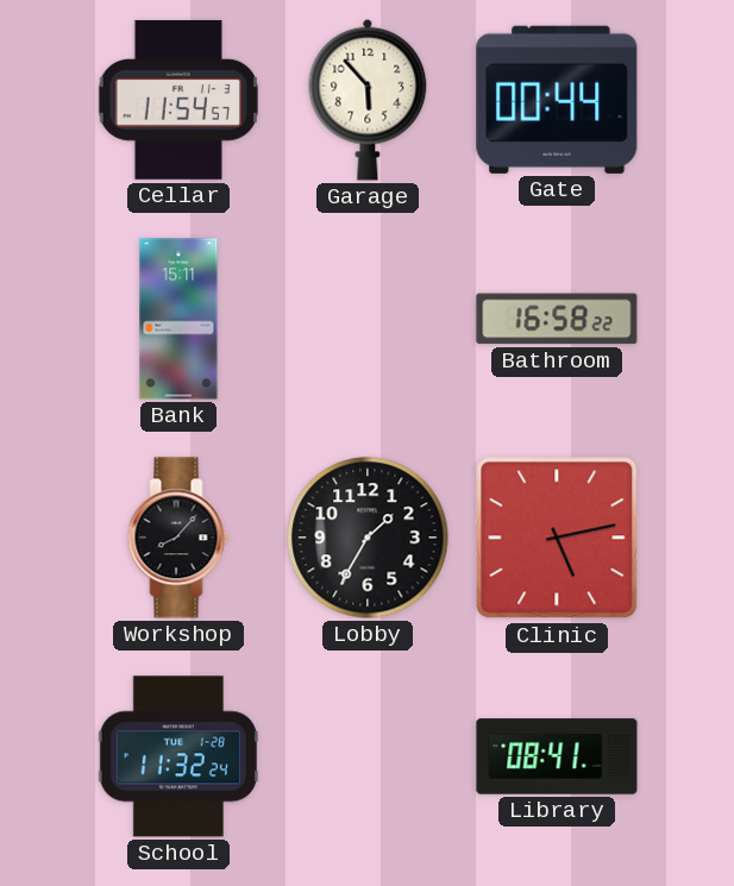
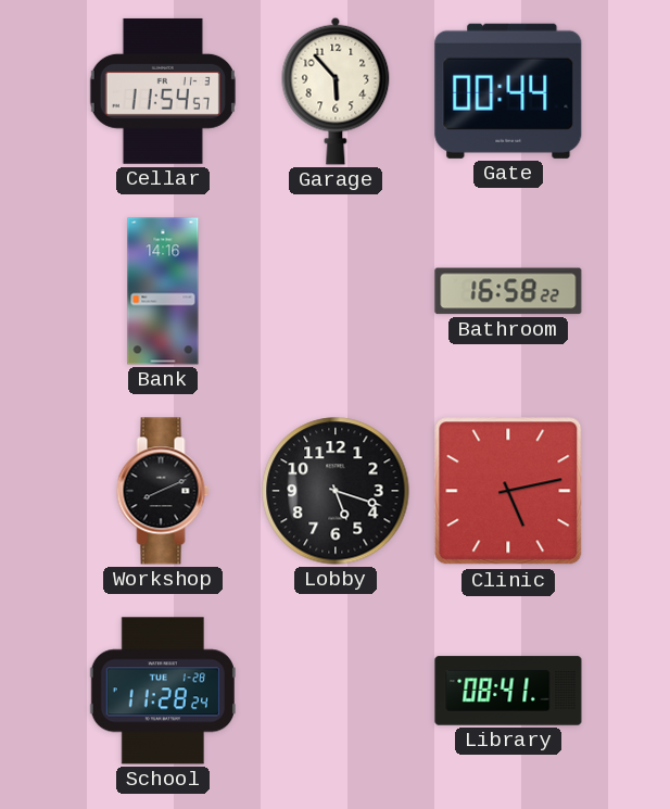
Bank: 15:11 -> 14:16
Workshop: 8:07 -> 8:11
Lobby: 1:35 -> 5:18
School: 11:32 -> 11:28
